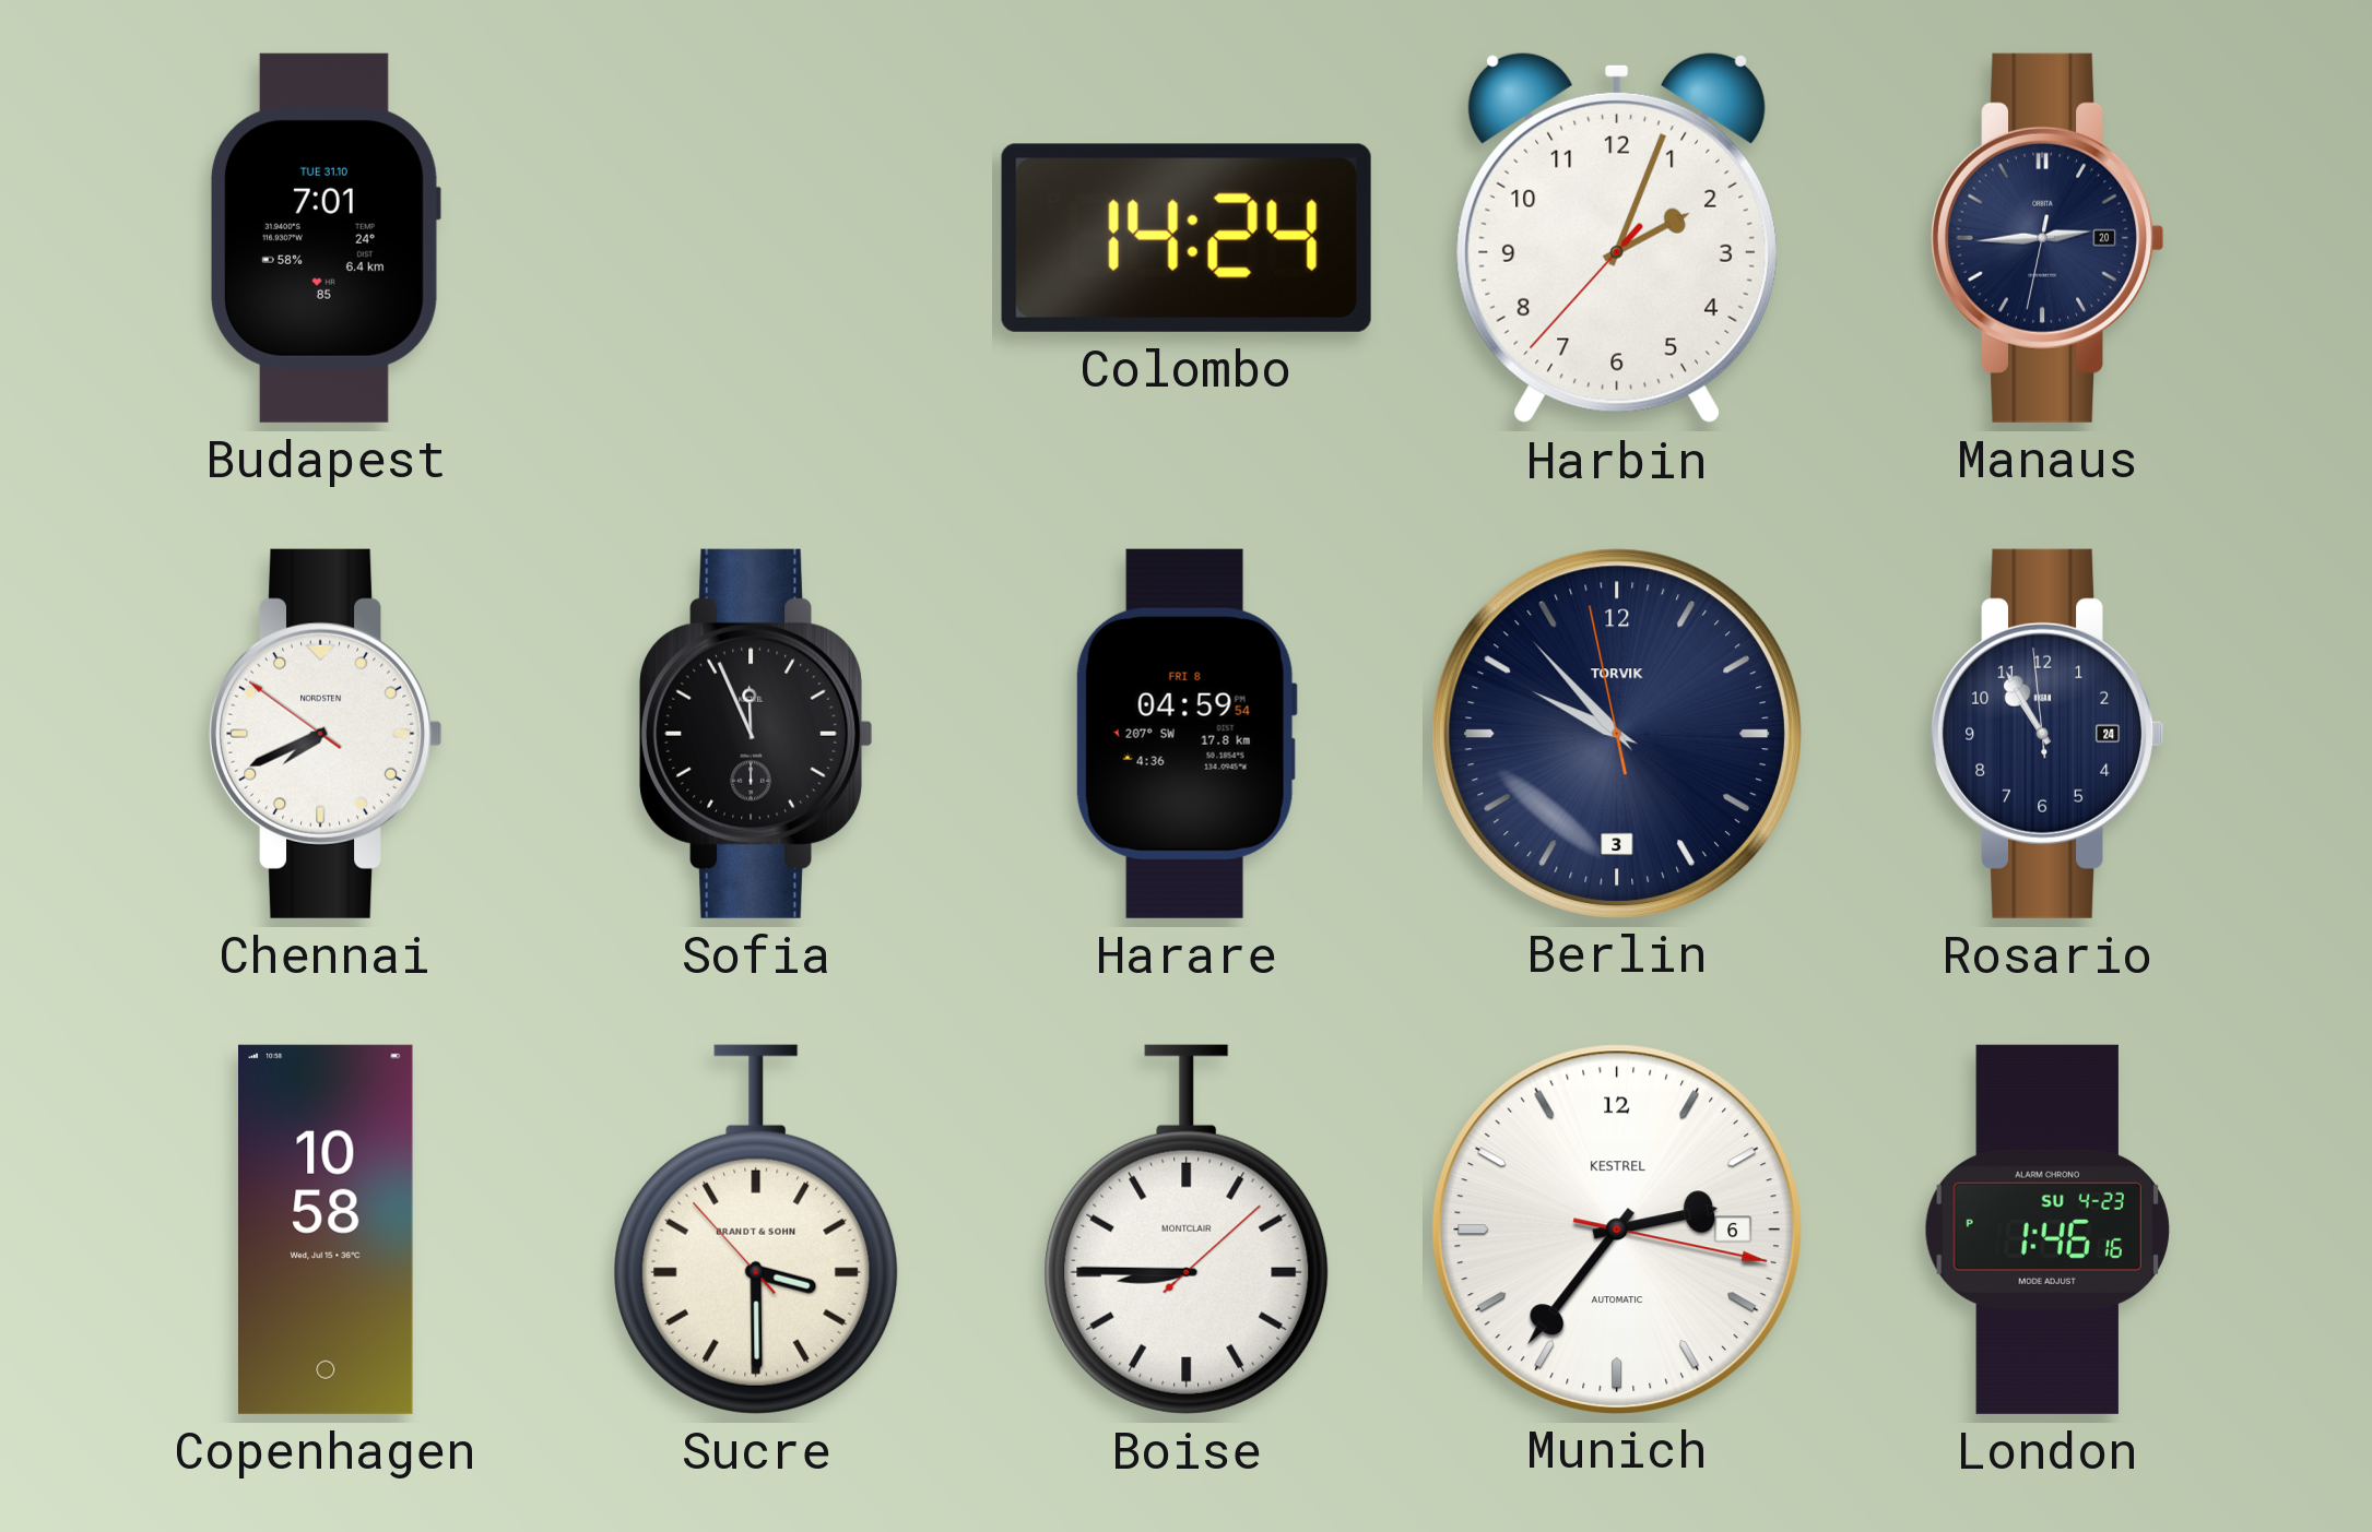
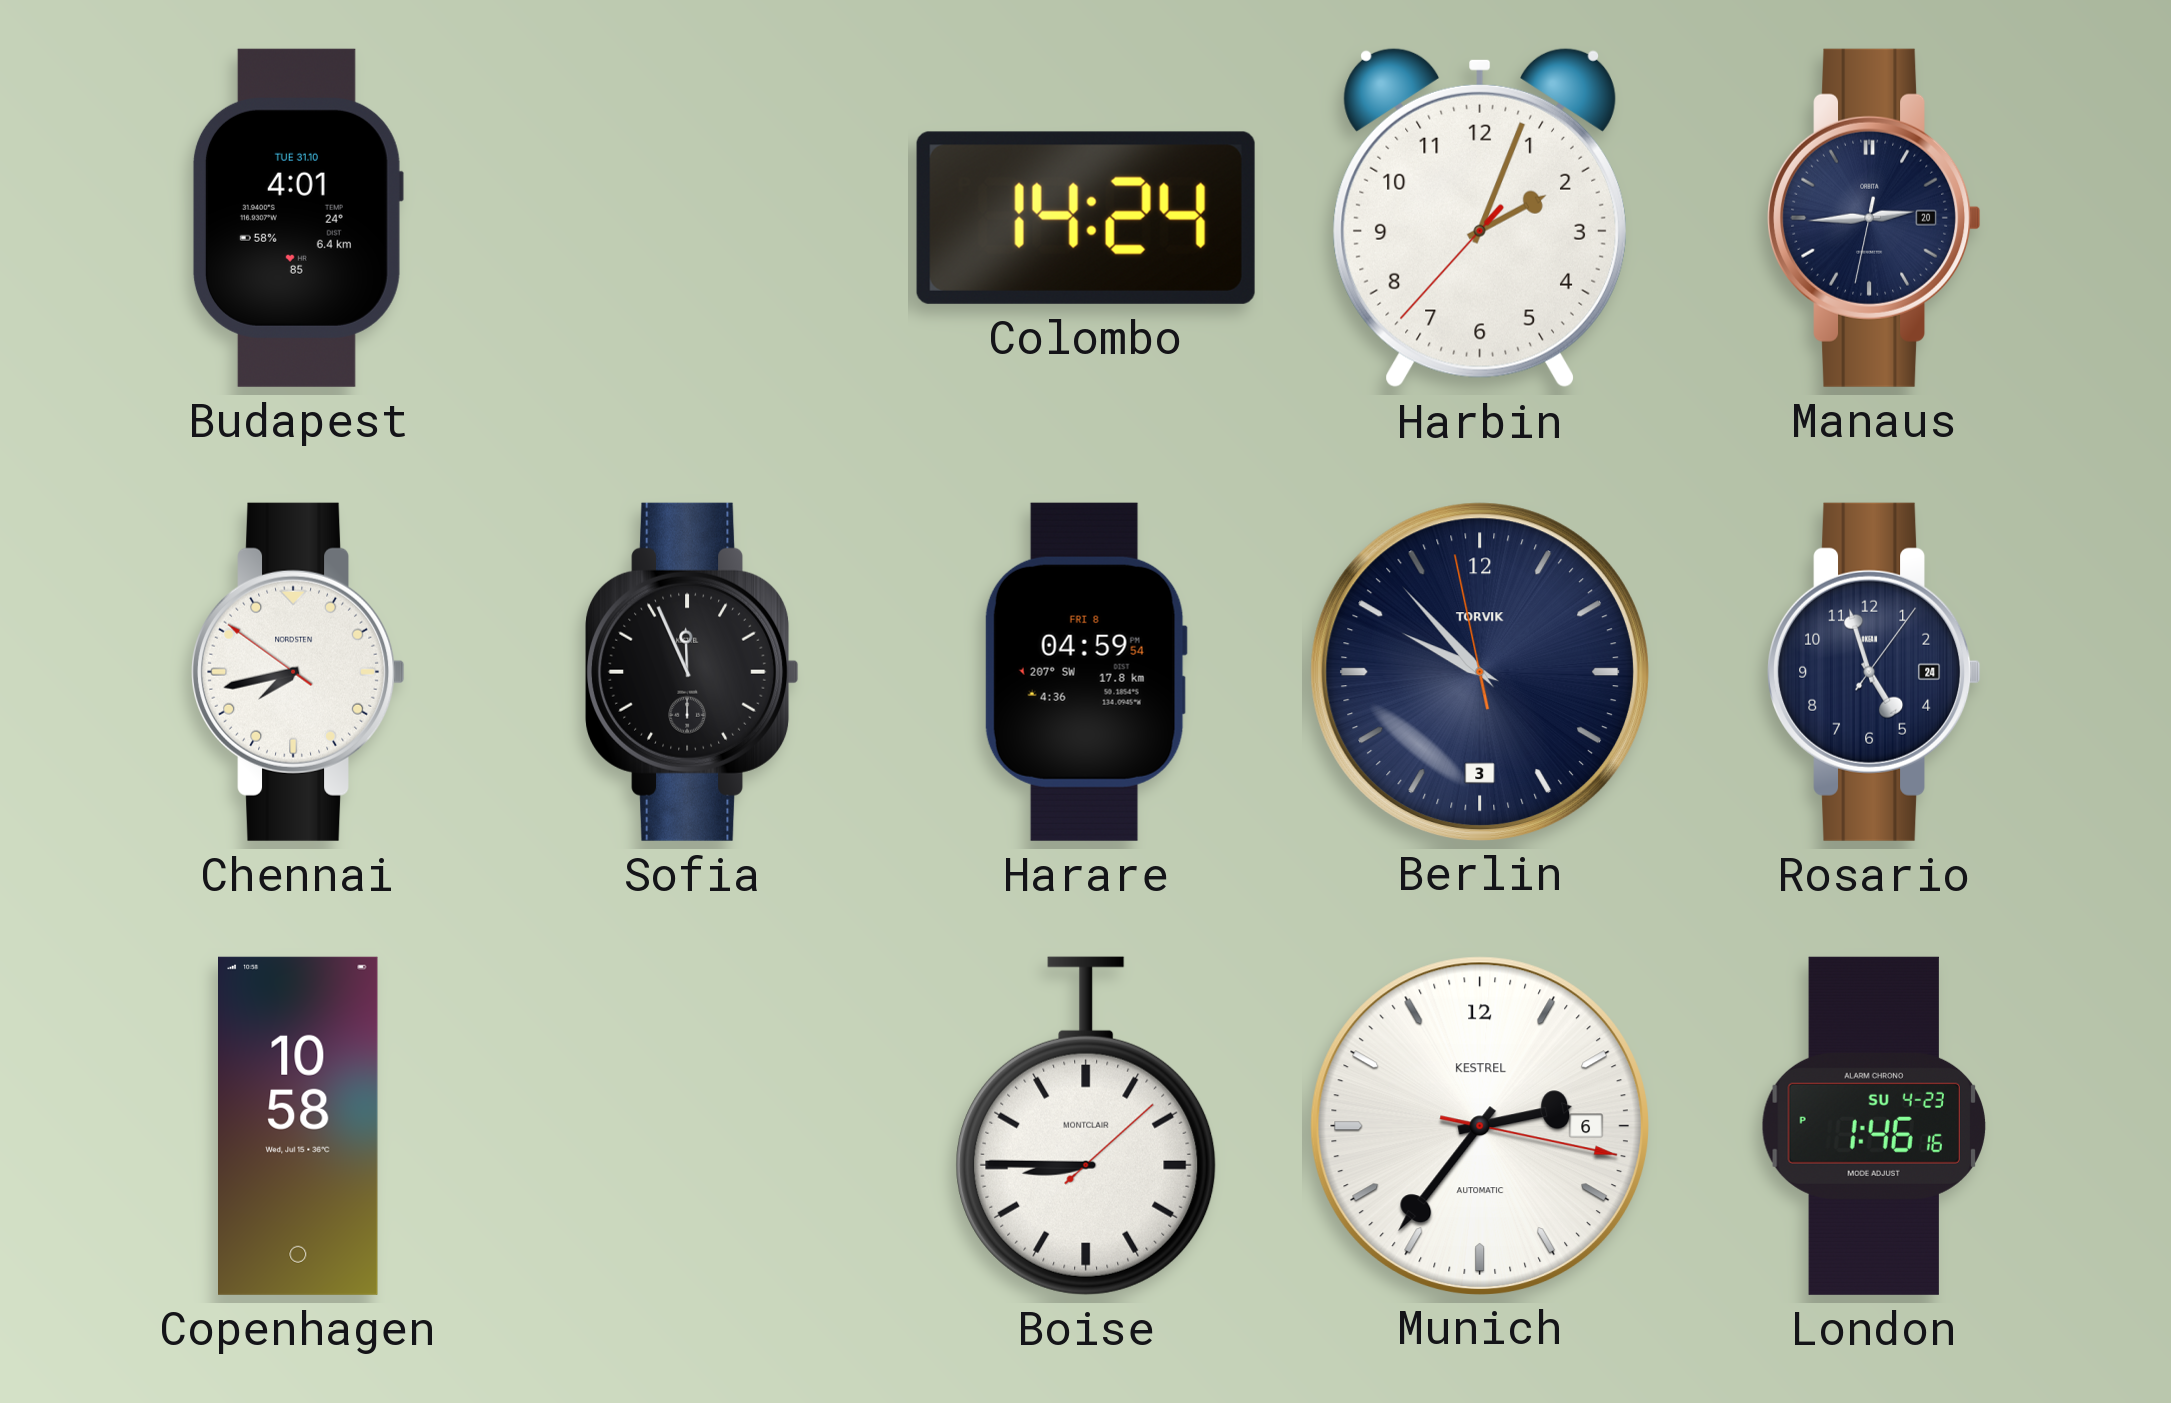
Budapest: 7:01 -> 4:01
Chennai: 7:40 -> 7:42
Rosario: 10:54 -> 4:57
Sucre: 3:29 -> none
